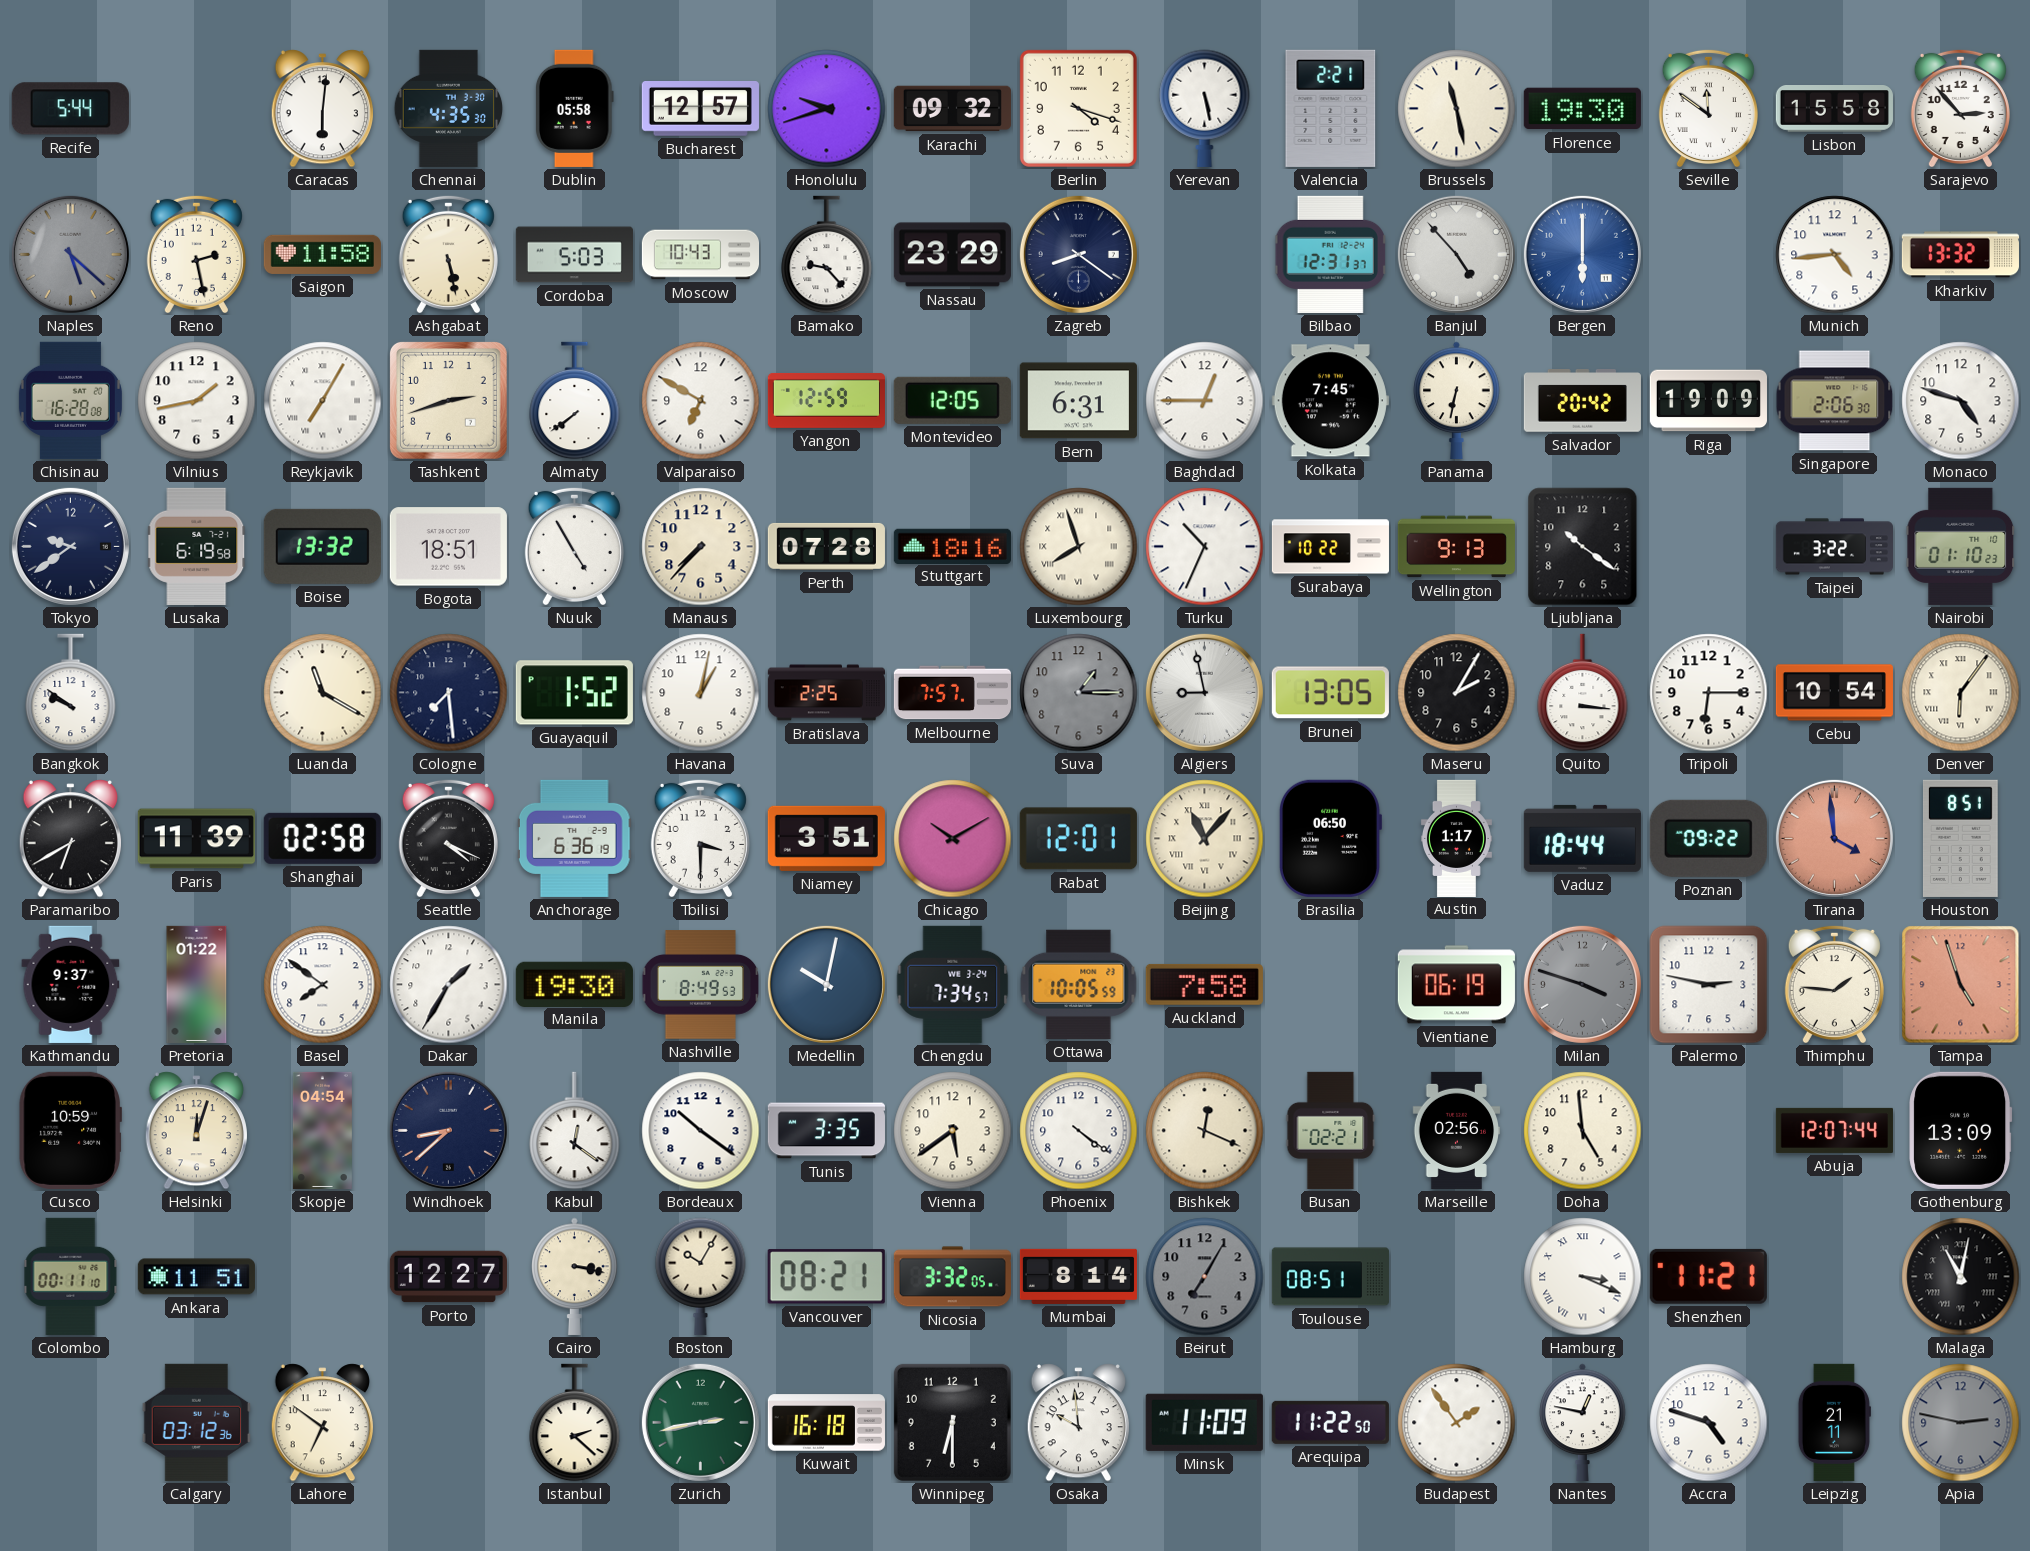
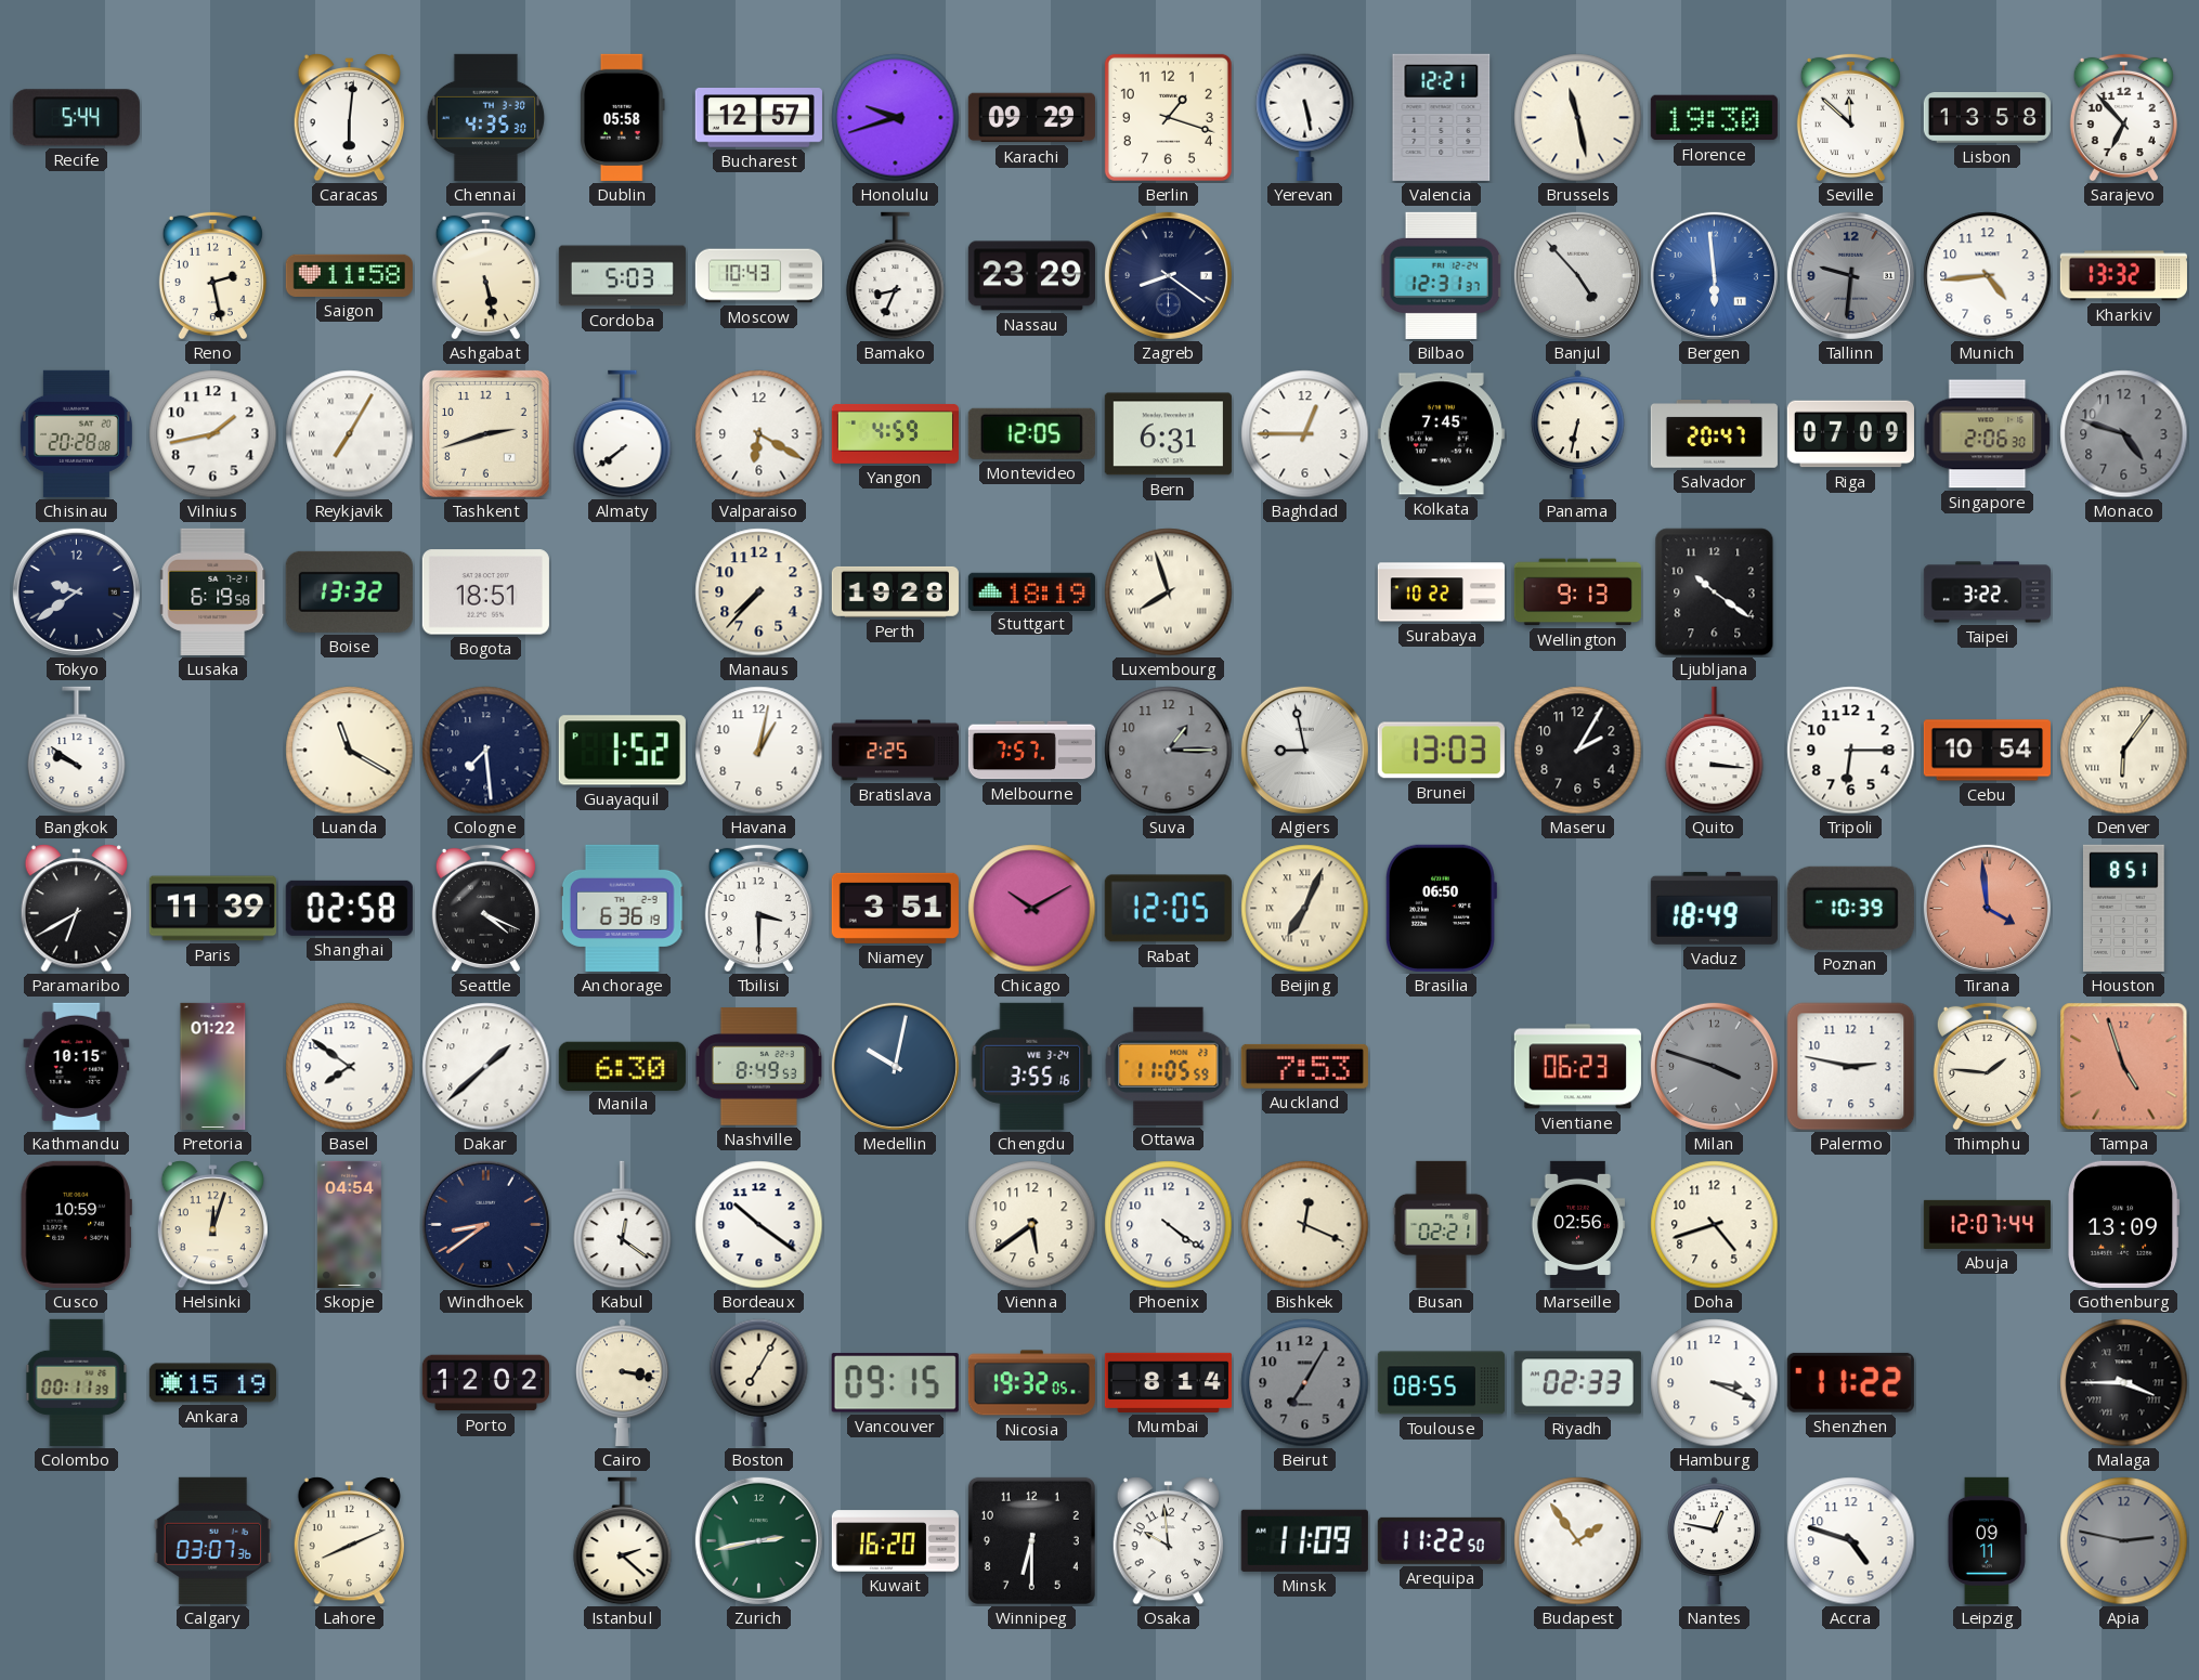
Karachi: 09:32 -> 09:29
Berlin: 4:18 -> 1:18
Valencia: 2:21 -> 12:21
Seville: 11:51 -> 11:52
Lisbon: 15:58 -> 13:58
Sarajevo: 2:53 -> 6:53
Naples: 5:22 -> none
Bamako: 9:23 -> 8:34
Bergen: 6:00 -> 5:59
Tallinn: none -> 9:31
Chisinau: 16:28 -> 20:28
Valparaiso: 6:50 -> 6:20
Yangon: 12:59 -> 4:59
Salvador: 20:42 -> 20:47
Riga: 19:09 -> 07:09
Monaco dial: white -> grey
Nuuk: 4:55 -> none
Perth: 07:28 -> 19:28
Stuttgart: 18:16 -> 18:19
Turku: 10:34 -> none
Nairobi: 01:10 -> none
Brunei: 13:05 -> 13:03
Rabat: 12:01 -> 12:05
Beijing: 11:07 -> 7:04
Austin: 1:17 -> none
Vaduz: 18:44 -> 18:49
Poznan: 09:22 -> 10:39
Kathmandu: 9:37 -> 10:15
Dakar: 1:35 -> 1:38
Manila: 19:30 -> 6:30
Chengdu: 7:34 -> 3:55
Ottawa: 10:05 -> 11:05
Auckland: 7:58 -> 7:53
Vientiane: 06:19 -> 06:23
Windhoek: 8:38 -> 8:39
Tunis: 3:35 -> none
Doha: 4:59 -> 4:42
Colombo: 00:11:10 -> 00:11:39
Ankara: 11:51 -> 15:19
Porto: 12:27 -> 12:02
Boston: 10:05 -> 7:05
Vancouver: 08:21 -> 09:15
Nicosia: 3:32 -> 19:32
Toulouse: 08:51 -> 08:55
Riyadh: none -> 02:33
Hamburg numerals: Roman -> Arabic
Shenzhen: 11:21 -> 11:22
Malaga: 11:02 -> 3:45
Calgary: 03:12 -> 03:07
Lahore: 6:51 -> 8:11
Kuwait: 16:18 -> 16:20
Leipzig: 21:11 -> 09:11
